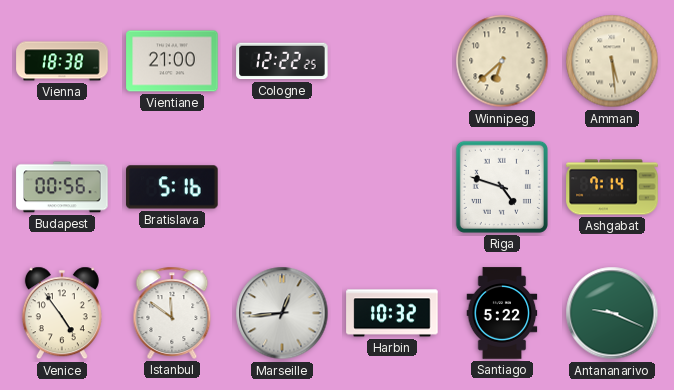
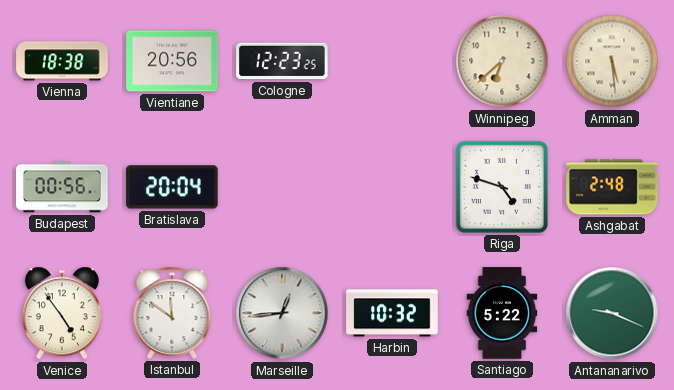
Vientiane: 21:00 -> 20:56
Cologne: 12:22 -> 12:23
Bratislava: 5:16 -> 20:04
Ashgabat: 7:14 -> 2:48
